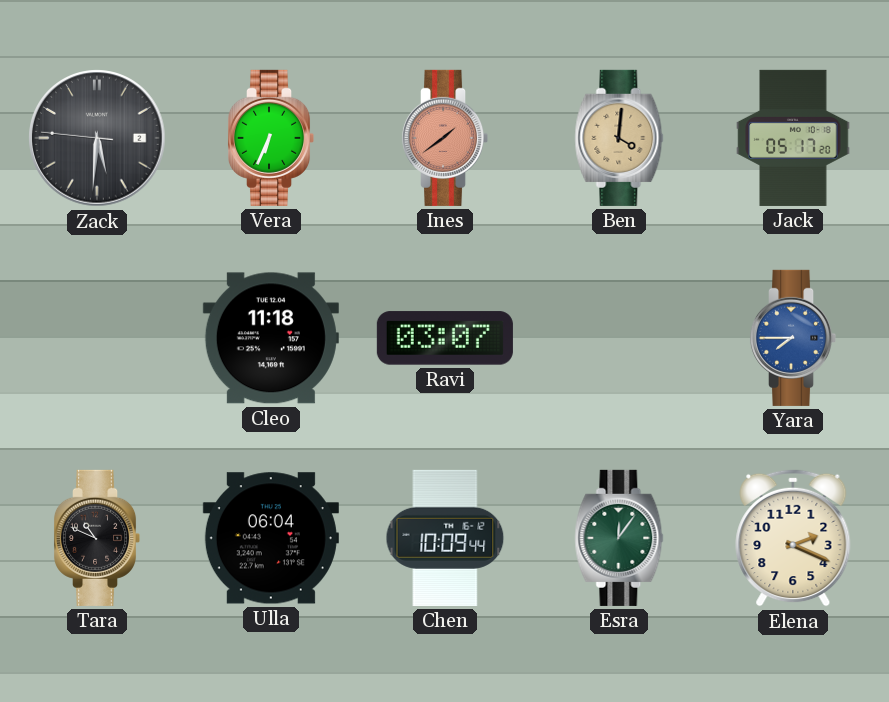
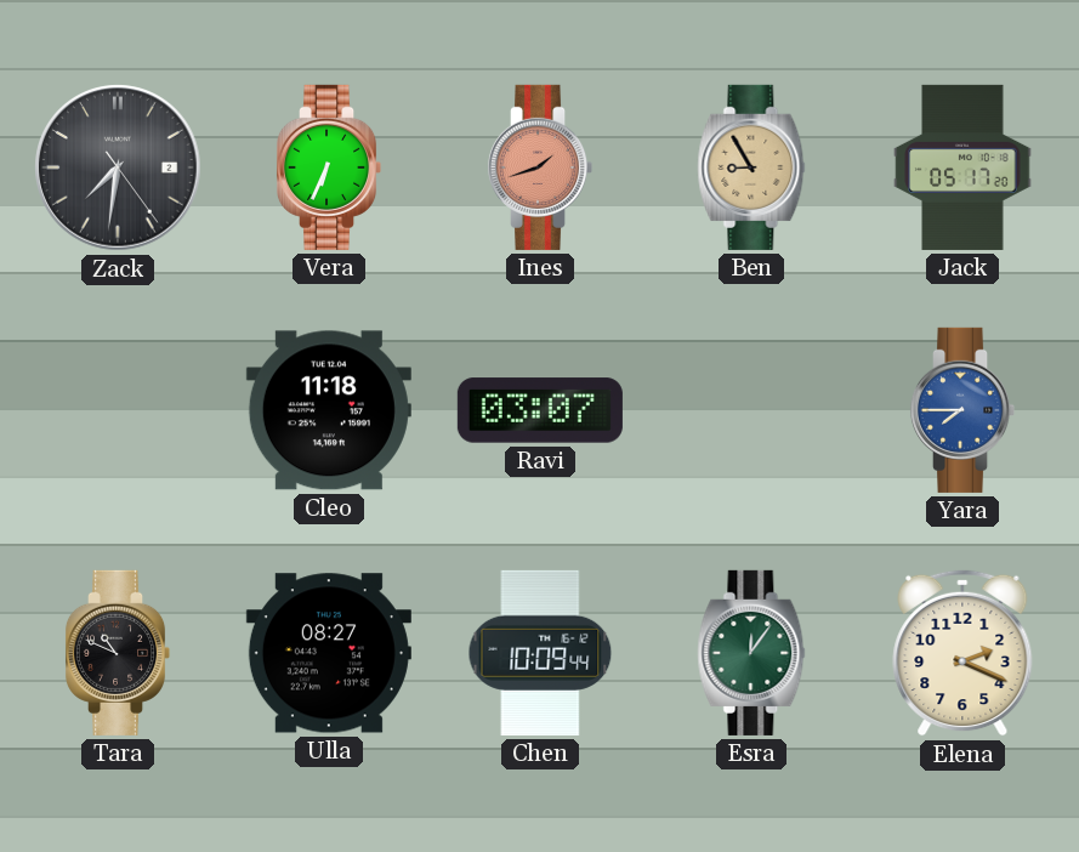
Zack: 5:30 -> 7:31
Ines: 1:39 -> 1:42
Ben: 4:01 -> 8:55
Ulla: 06:04 -> 08:27
